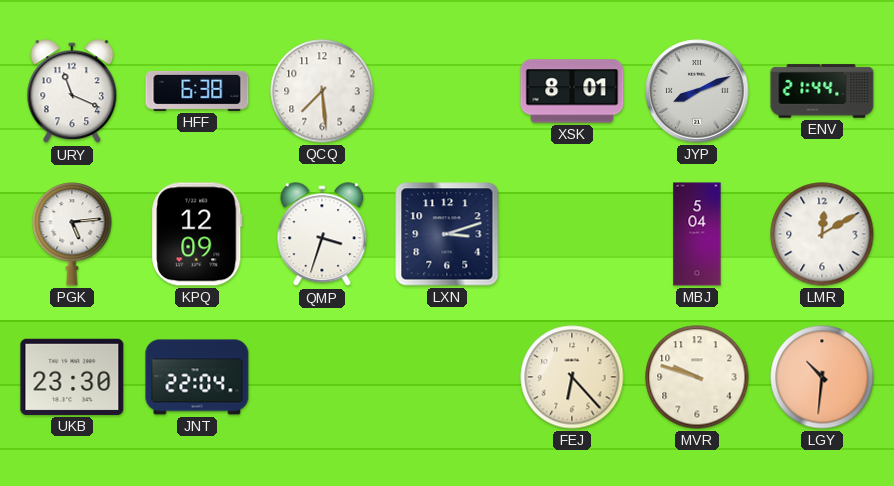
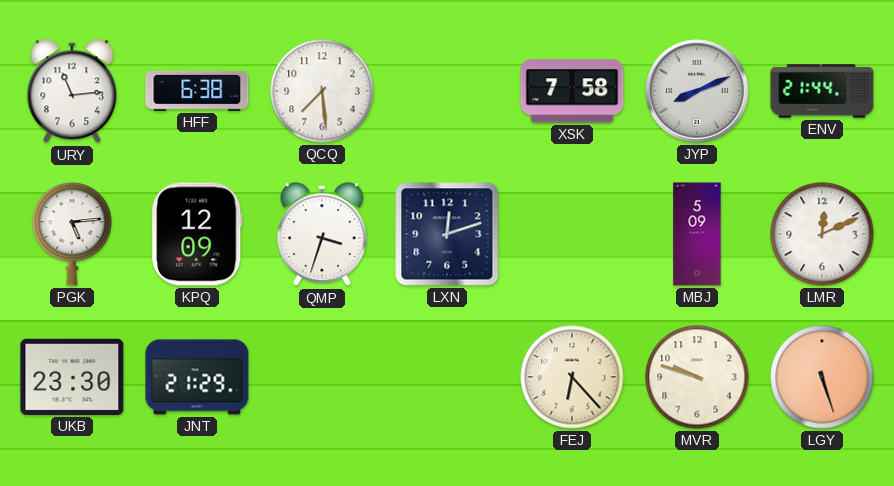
URY: 11:19 -> 11:14
XSK: 8:01 -> 7:58
LXN: 3:12 -> 12:12
MBJ: 5:04 -> 5:09
LMR: 12:10 -> 12:11
JNT: 22:04 -> 21:29
LGY: 10:31 -> 5:27
